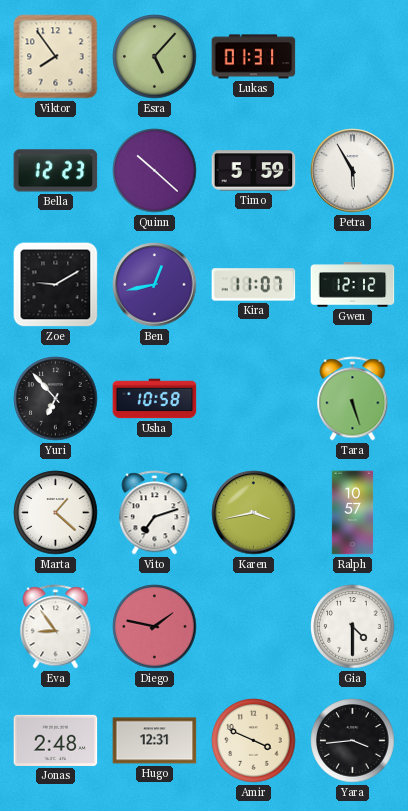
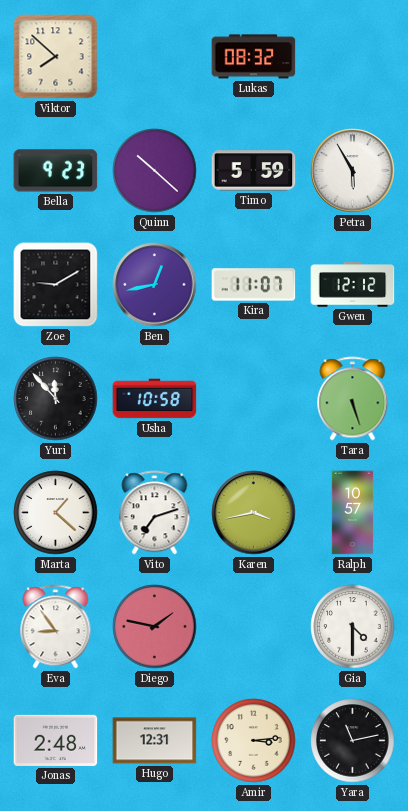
Viktor: 7:54 -> 7:52
Esra: 5:07 -> none
Lukas: 01:31 -> 08:32
Bella: 12:23 -> 9:23
Yuri: 6:53 -> 11:53
Amir: 3:49 -> 3:14
Yara: 3:44 -> 11:13
